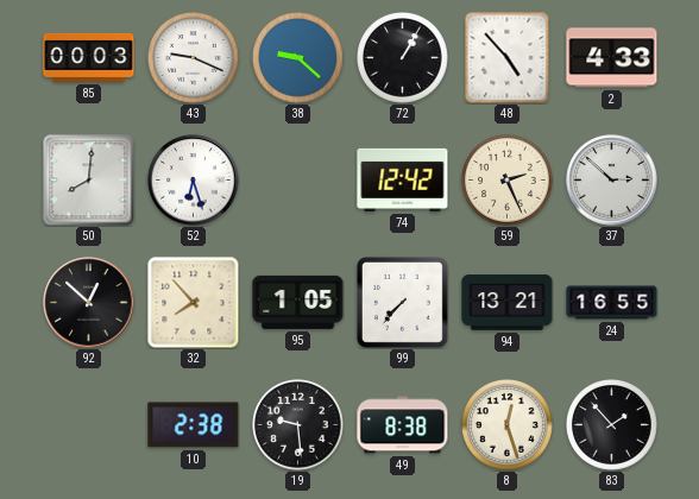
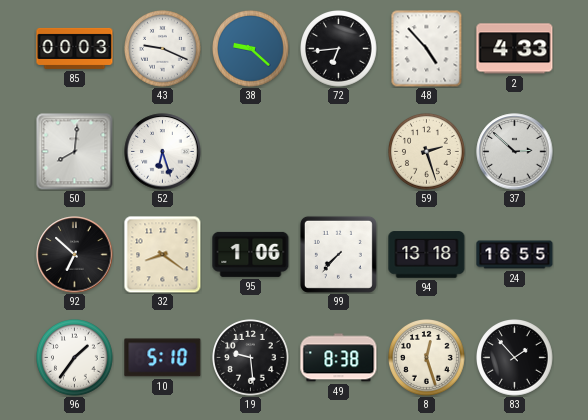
72: 1:05 -> 6:44
74: 12:42 -> none
59: 2:26 -> 2:27
92: 12:52 -> 6:52
32: 7:53 -> 8:21
95: 1:05 -> 1:06
94: 13:21 -> 13:18
96: none -> 1:36
10: 2:38 -> 5:10
